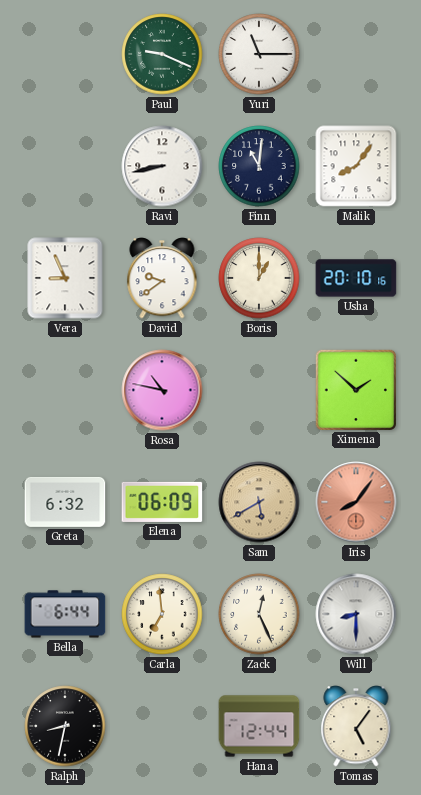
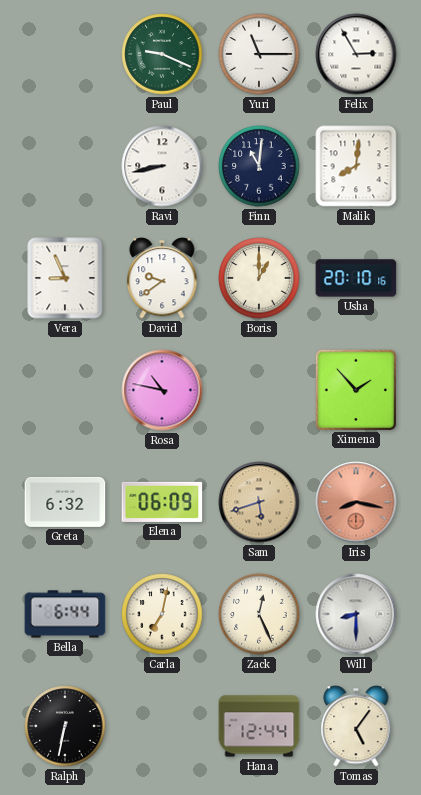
Felix: none -> 2:55
Malik: 8:06 -> 8:01
Ximena: 1:52 -> 1:53
Sam: 5:40 -> 5:42
Iris: 8:06 -> 8:17
Carla: 6:59 -> 7:02
Ralph: 8:32 -> 6:32
